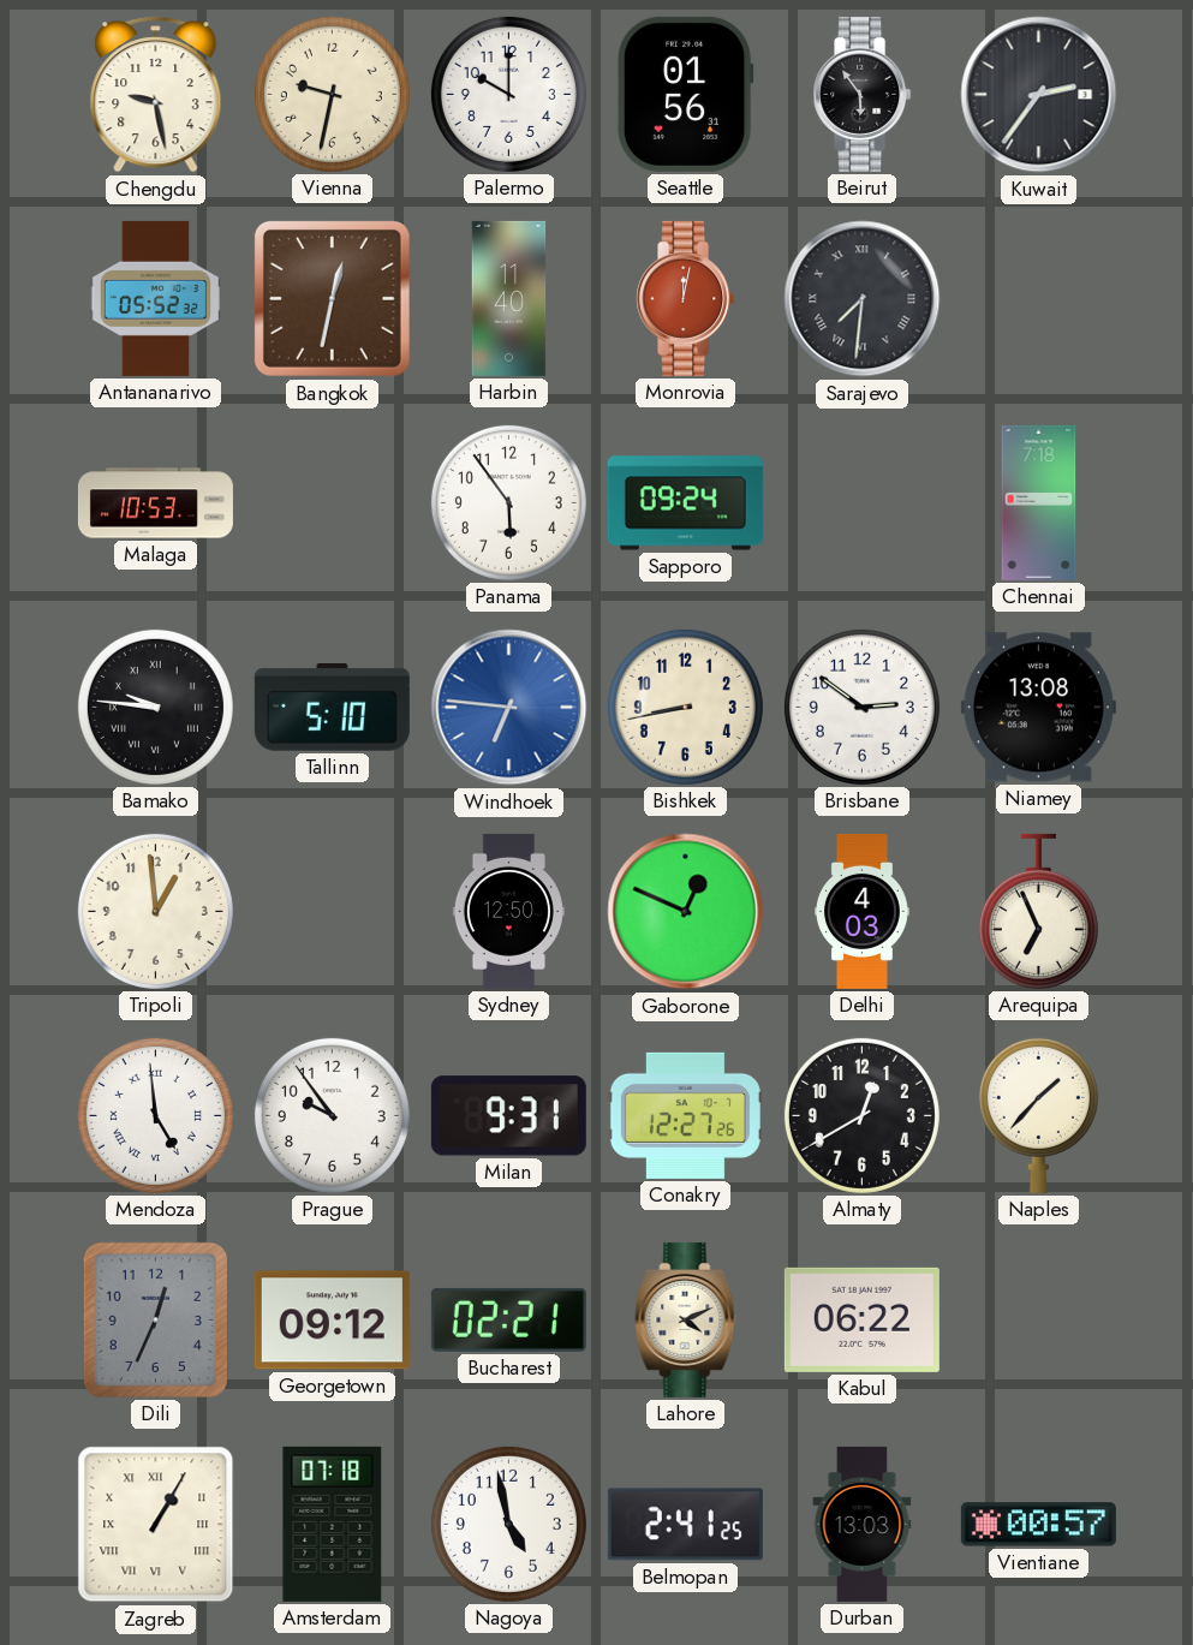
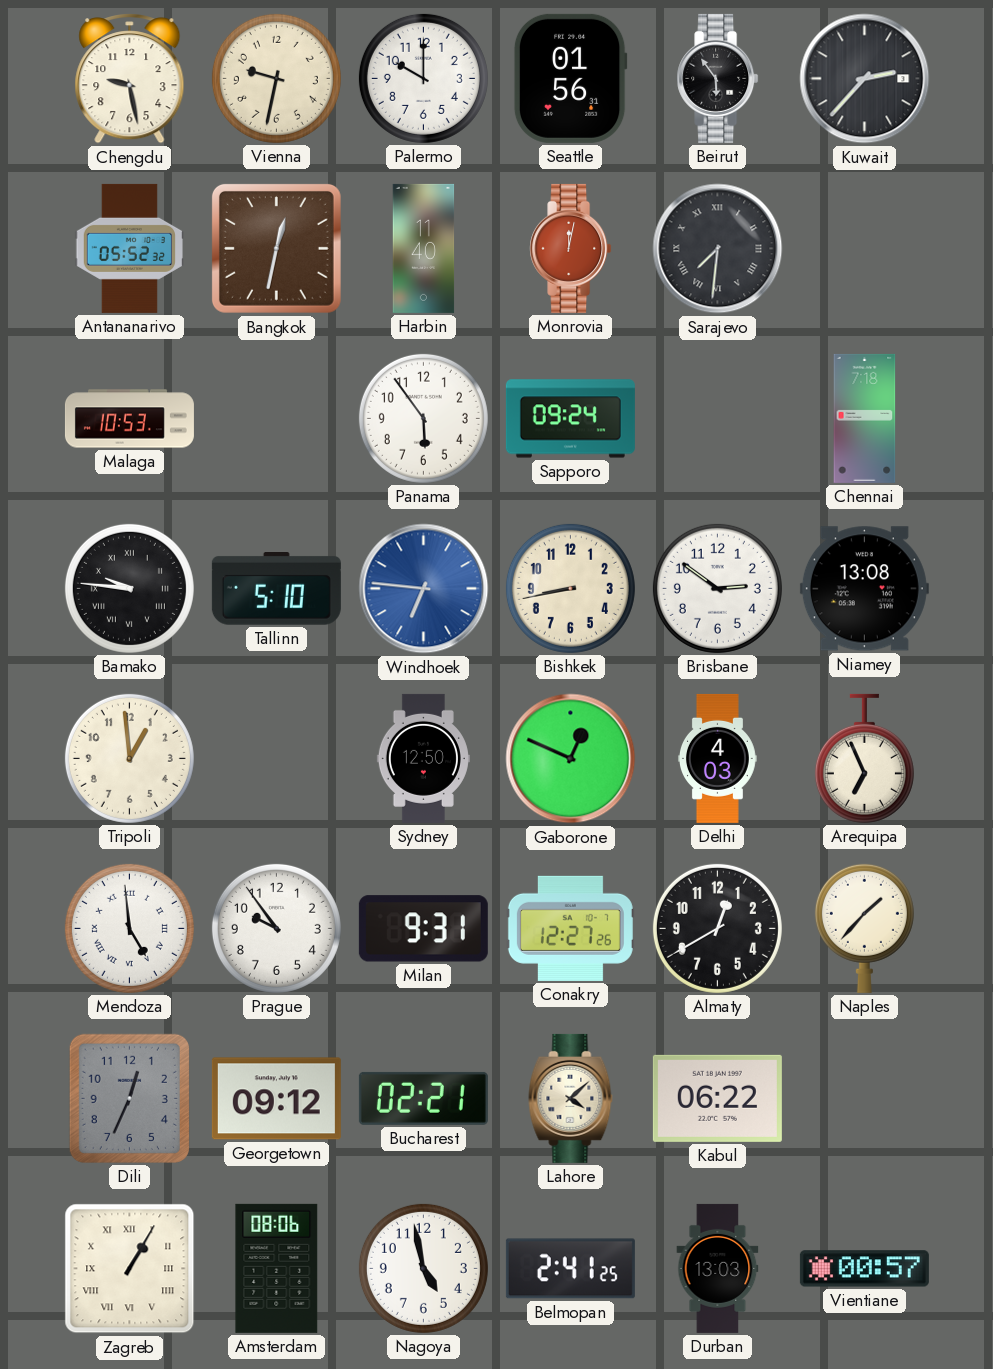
Kuwait: 2:36 -> 2:37
Lahore: 4:11 -> 4:08
Amsterdam: 07:18 -> 08:06
